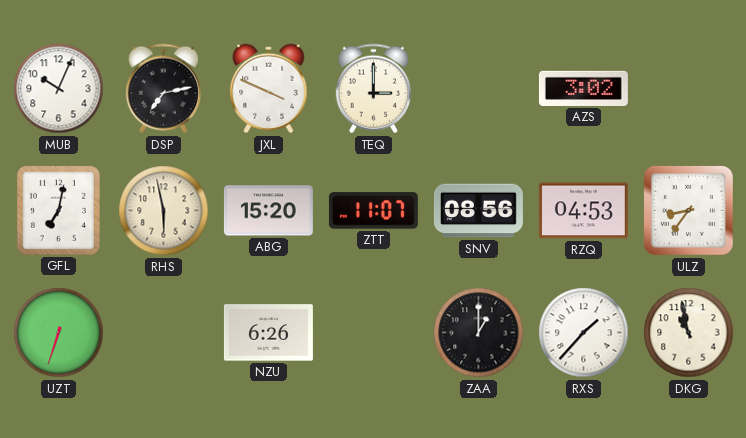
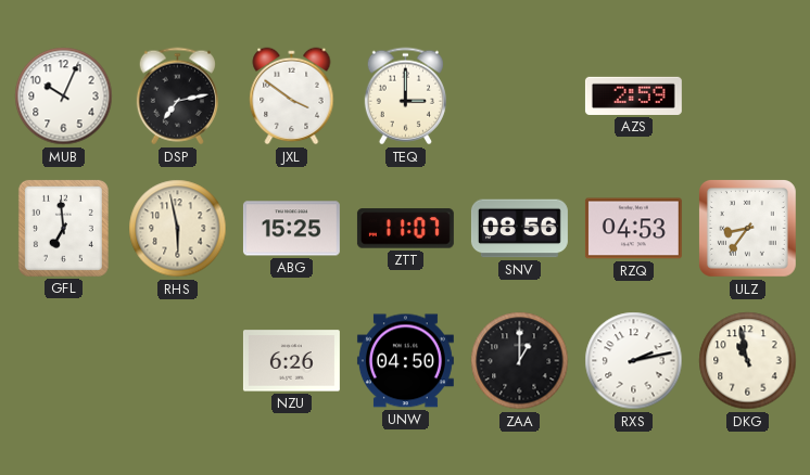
JXL: 3:49 -> 3:51
AZS: 3:02 -> 2:59
GFL: 7:02 -> 6:59
ABG: 15:20 -> 15:25
UZT: 6:33 -> none
UNW: none -> 04:50
RXS: 1:37 -> 2:13
